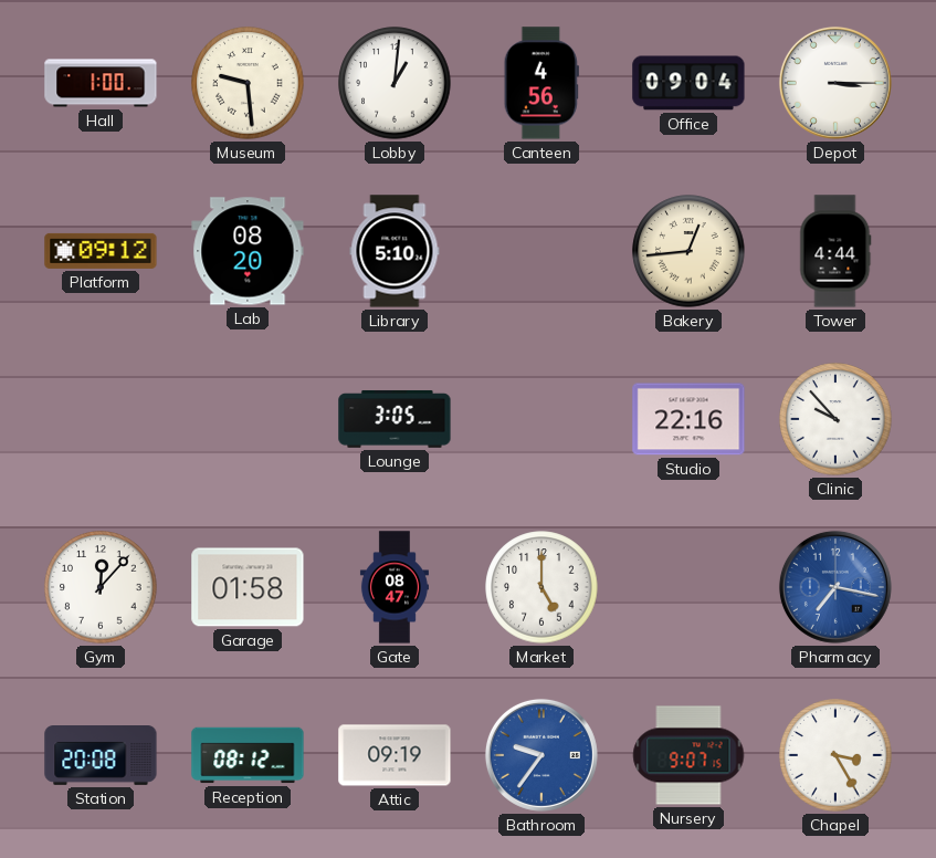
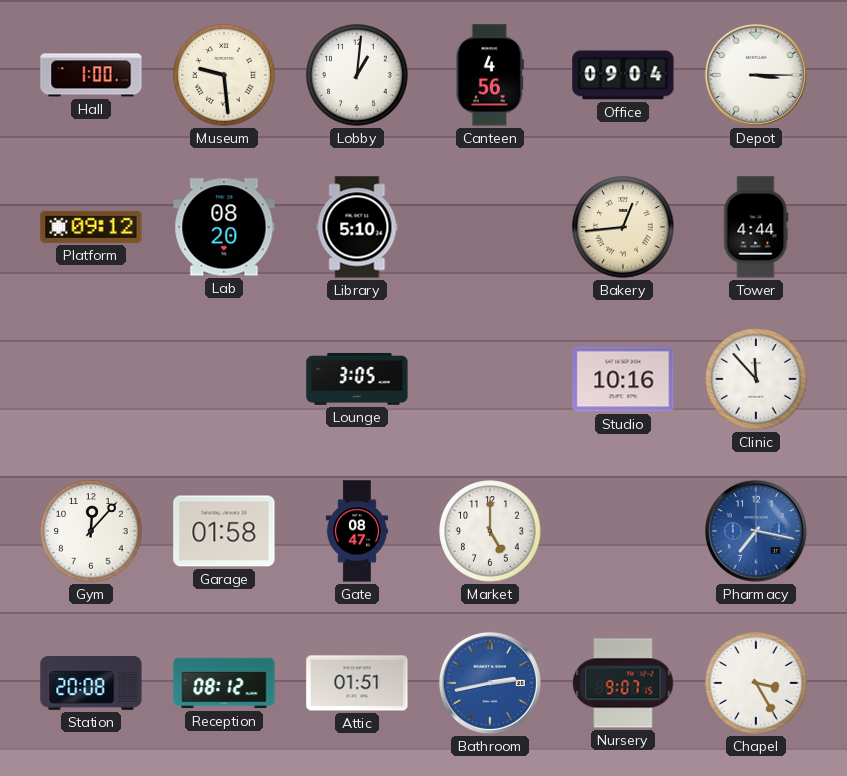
Studio: 22:16 -> 10:16
Clinic: 9:53 -> 11:53
Attic: 09:19 -> 01:51
Bathroom: 9:36 -> 2:43
